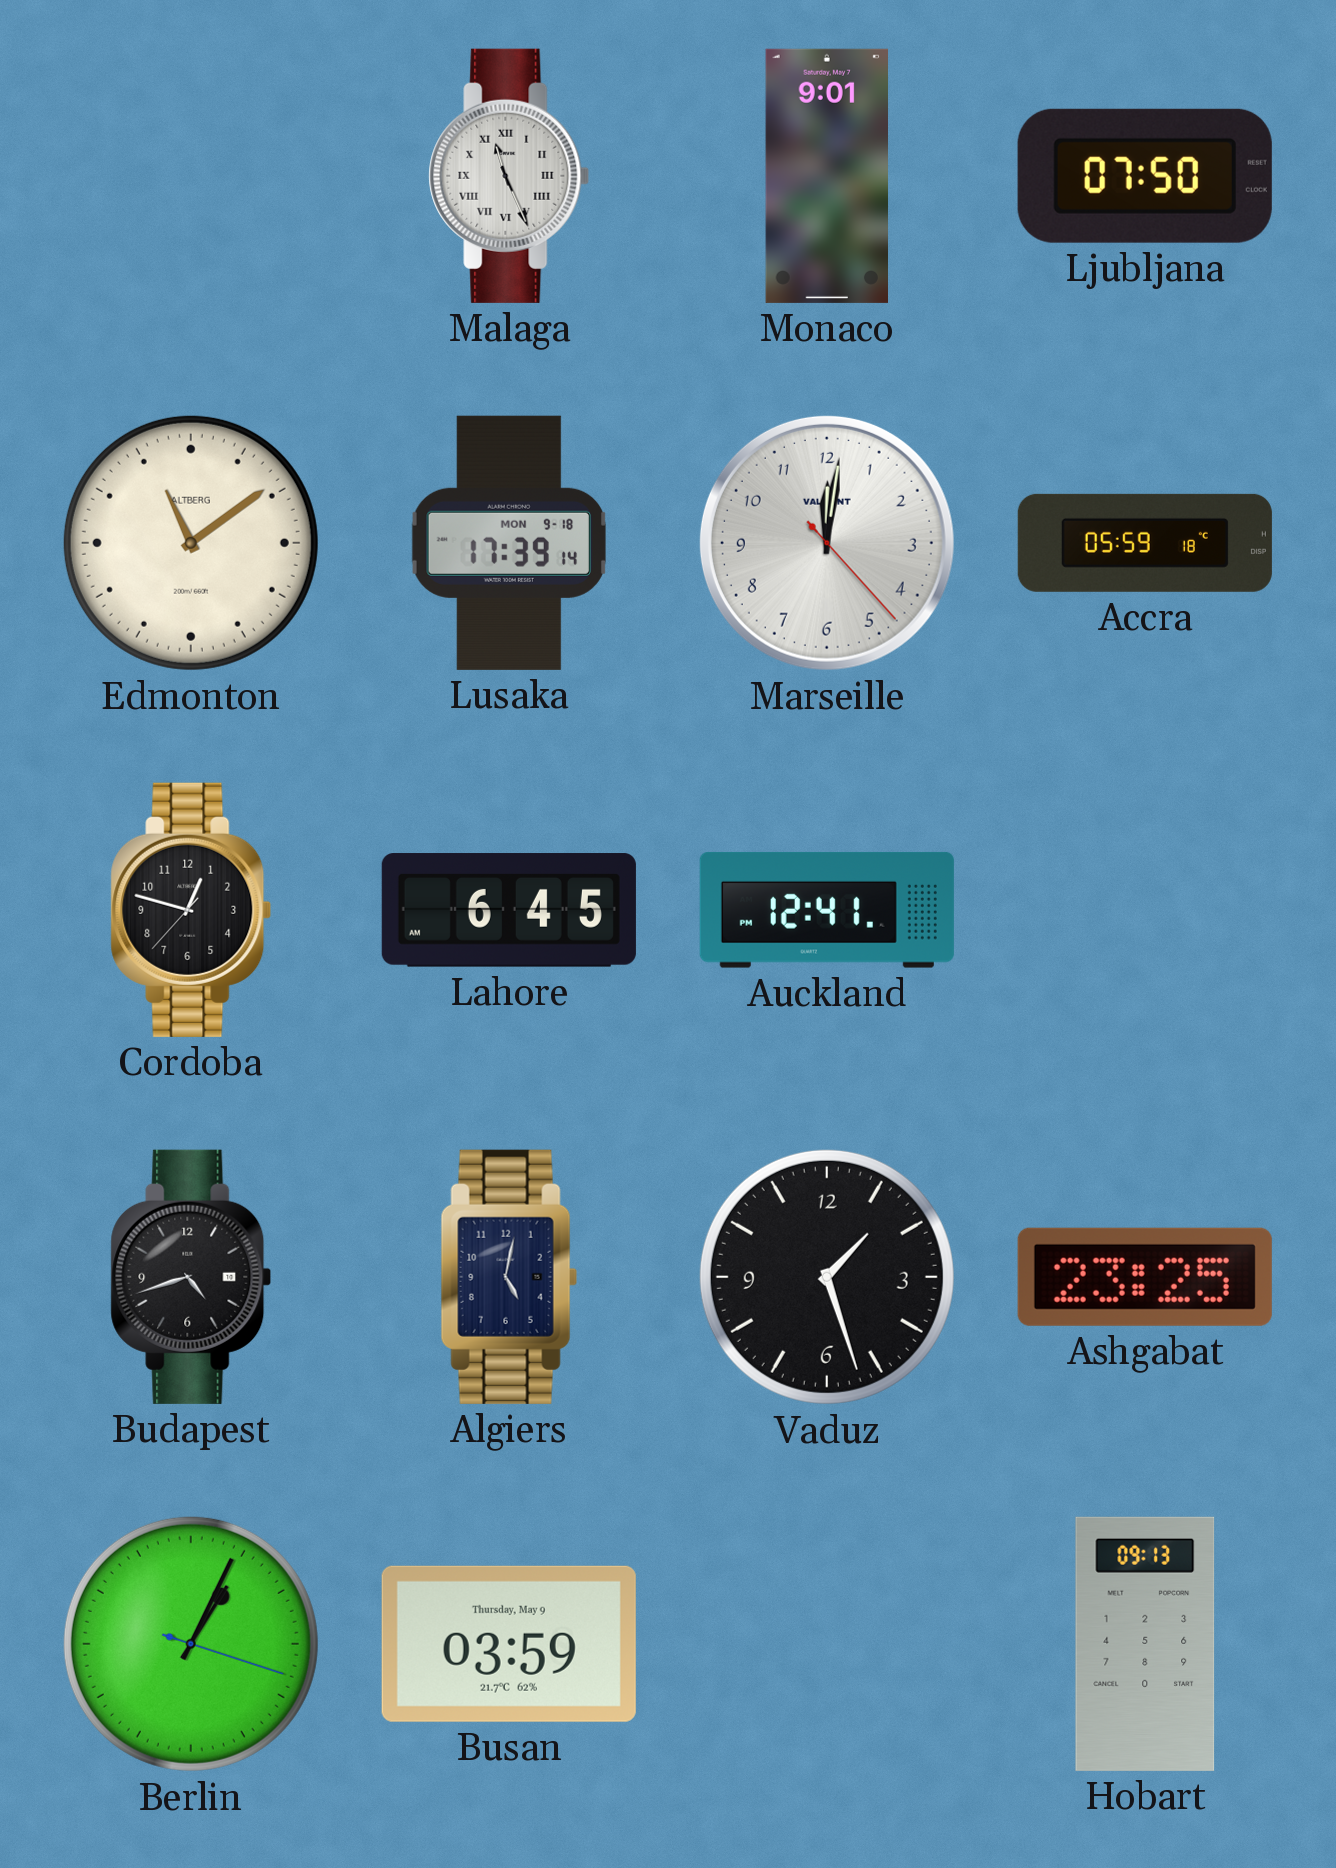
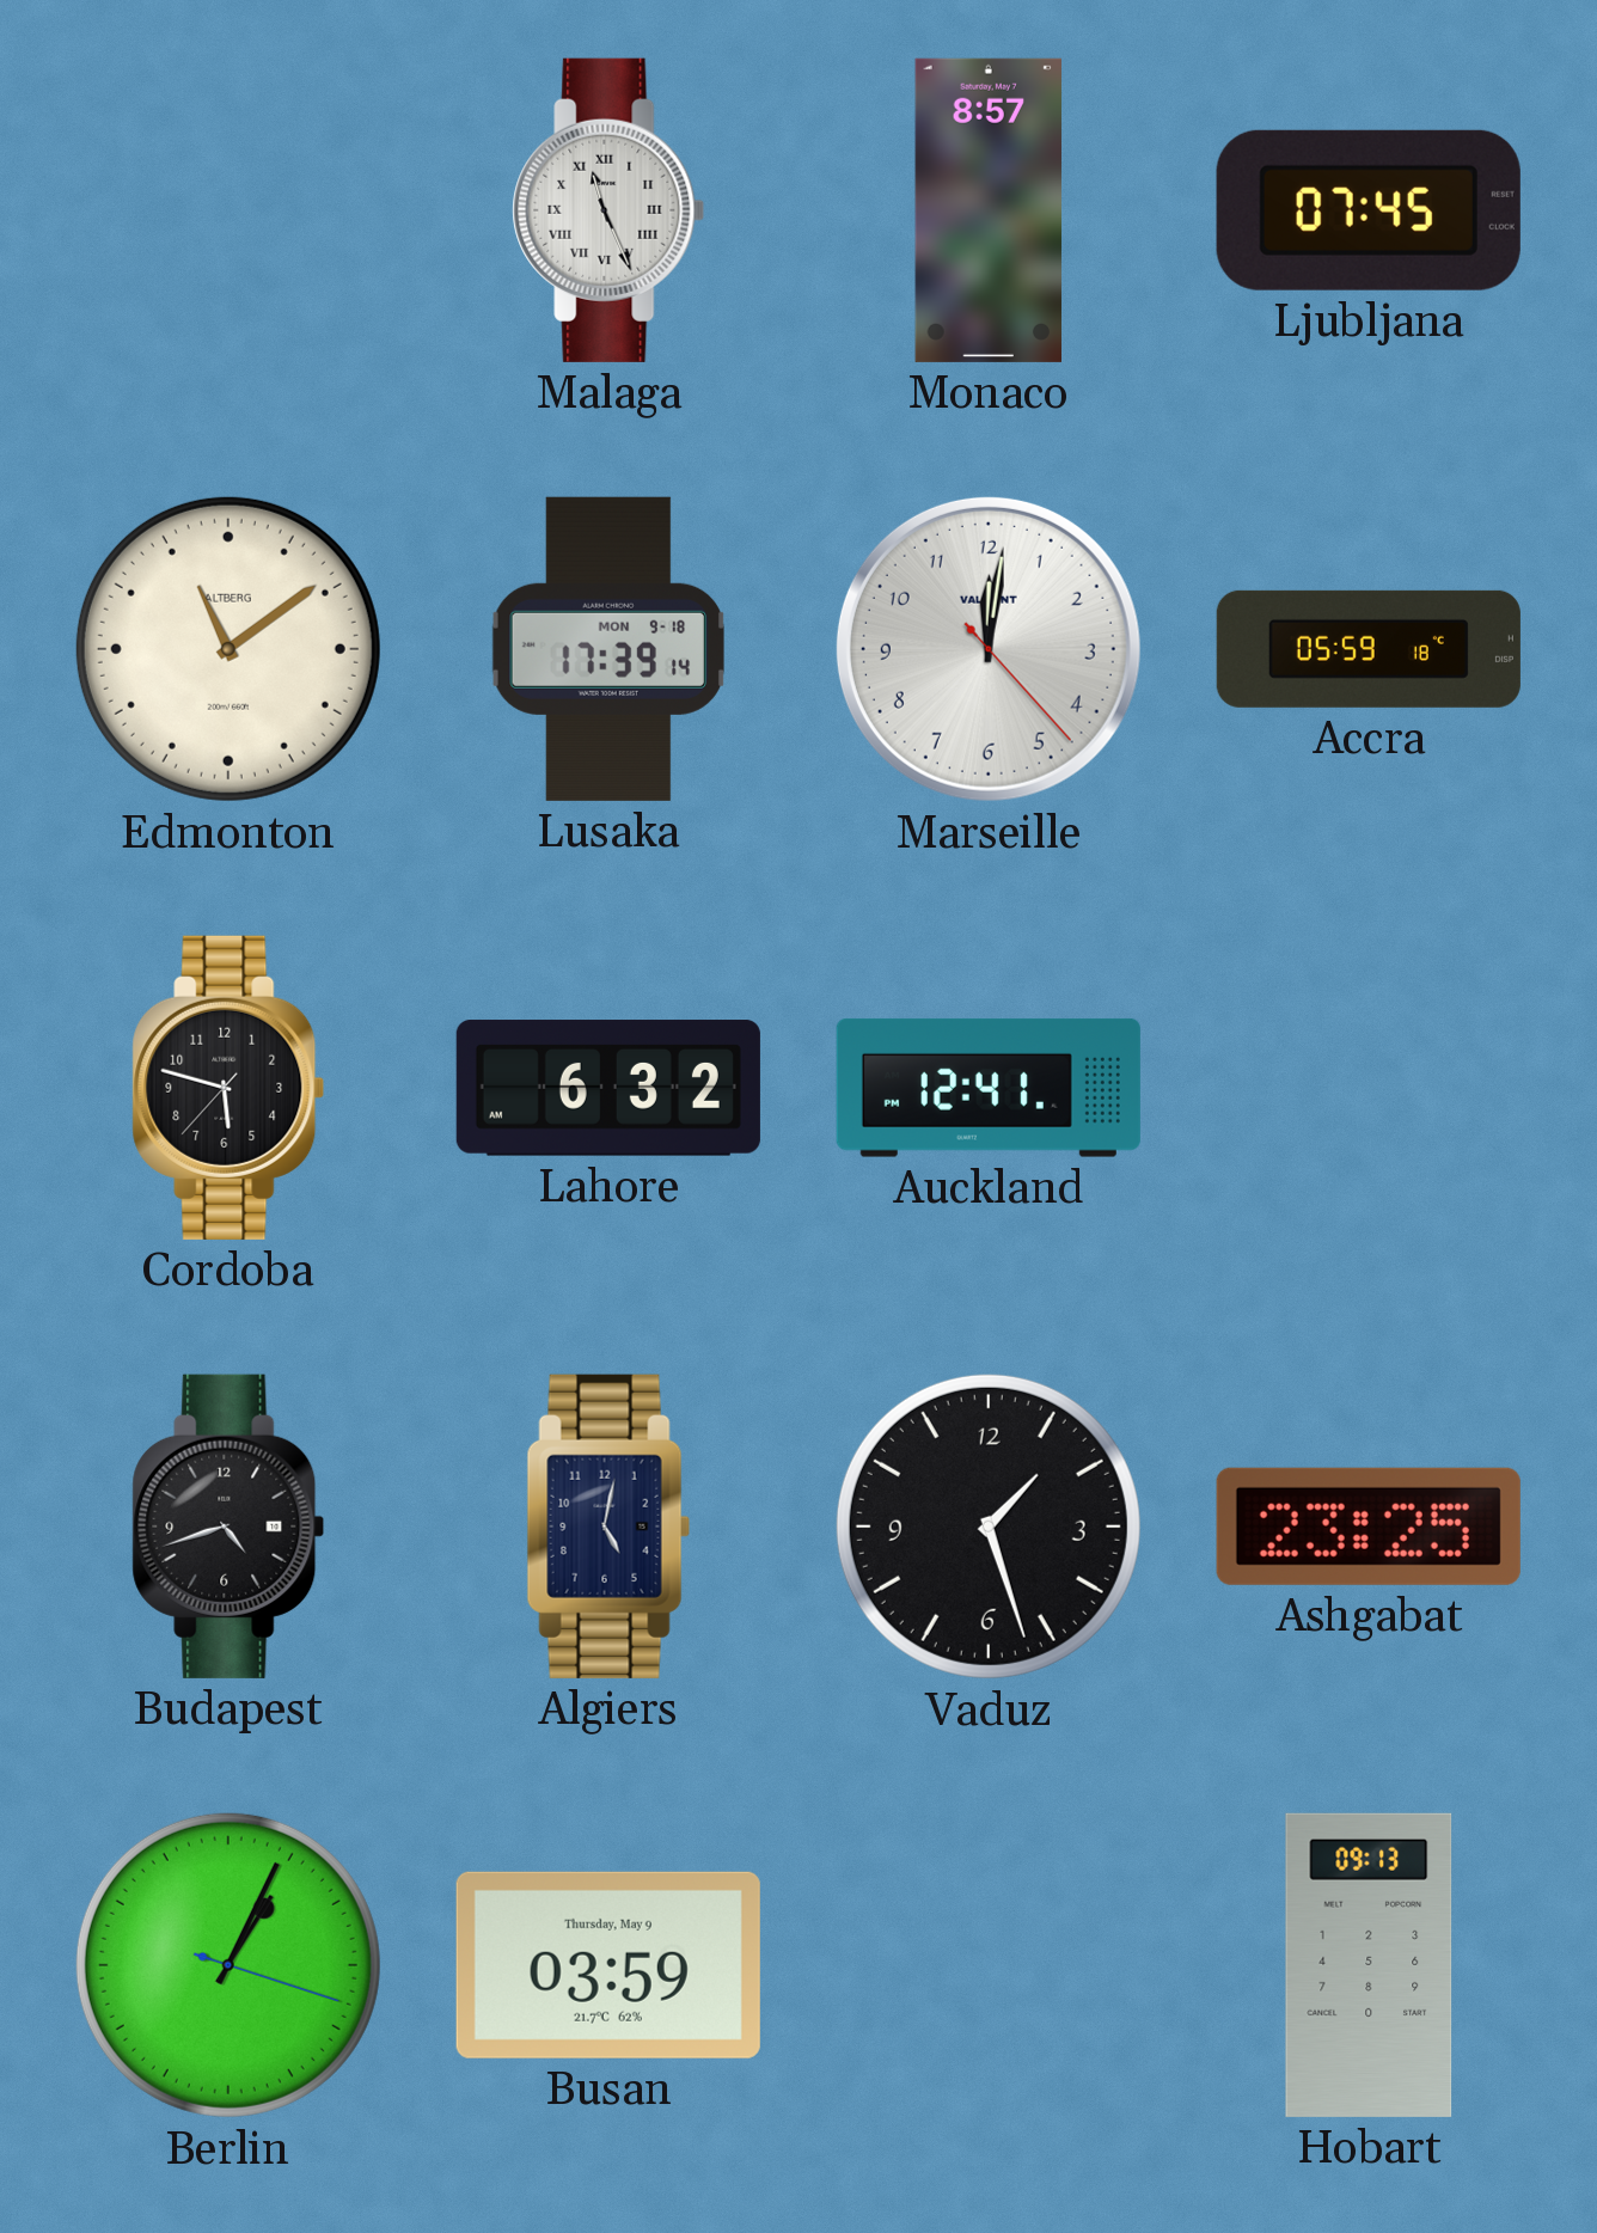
Monaco: 9:01 -> 8:57
Ljubljana: 07:50 -> 07:45
Cordoba: 12:47 -> 5:47
Lahore: 6:45 -> 6:32
